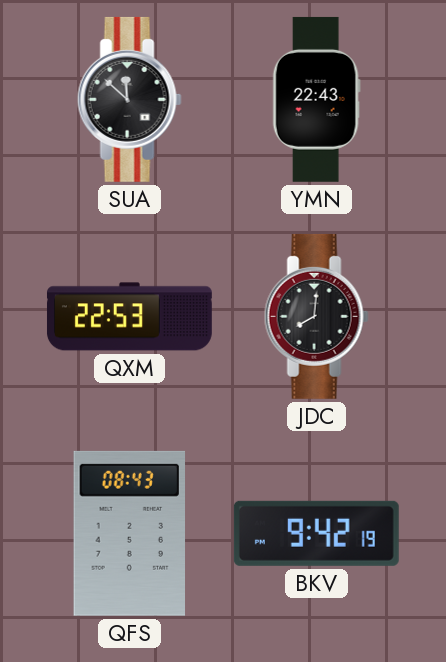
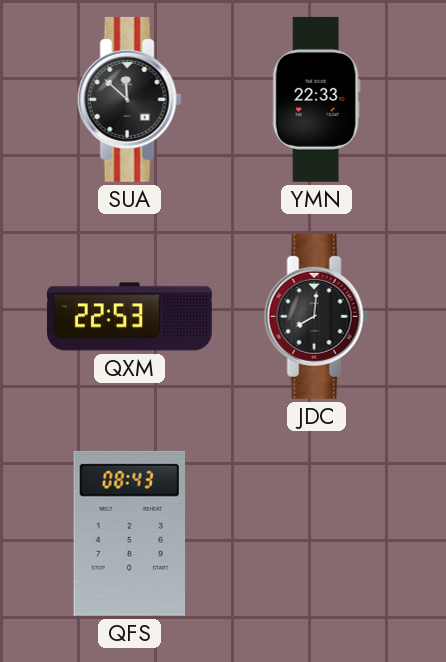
YMN: 22:43 -> 22:33
BKV: 9:42 -> none
